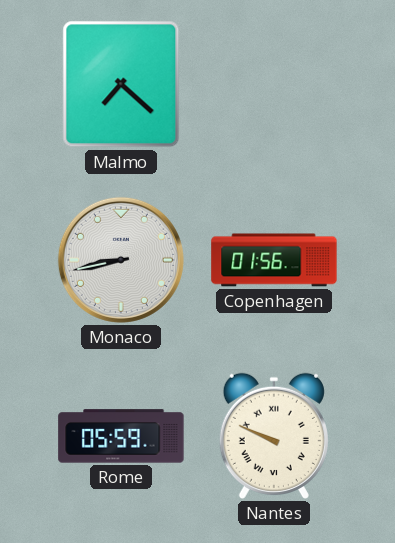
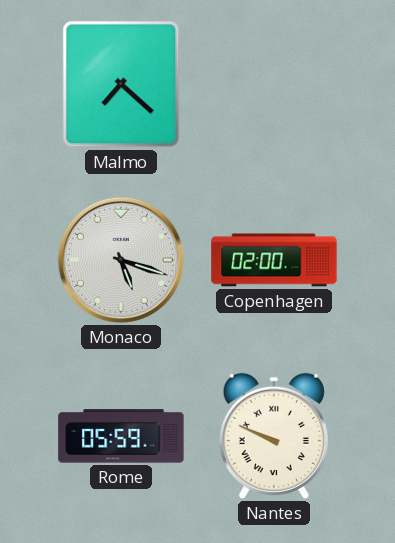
Monaco: 8:43 -> 5:18
Copenhagen: 01:56 -> 02:00
